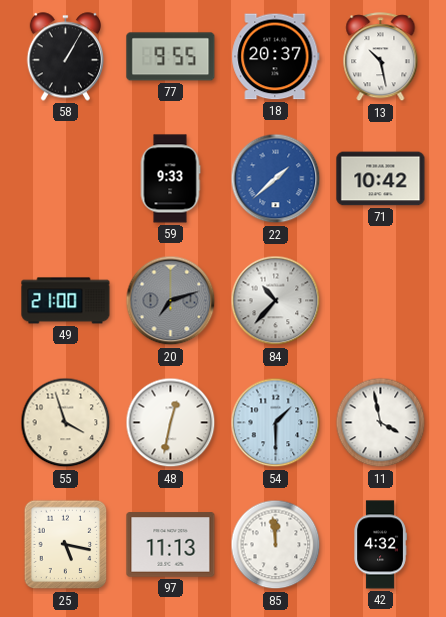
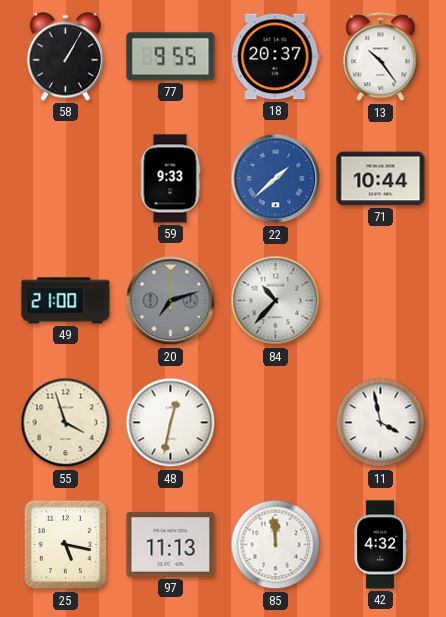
13: 10:28 -> 10:24
71: 10:42 -> 10:44
54: 1:30 -> none
